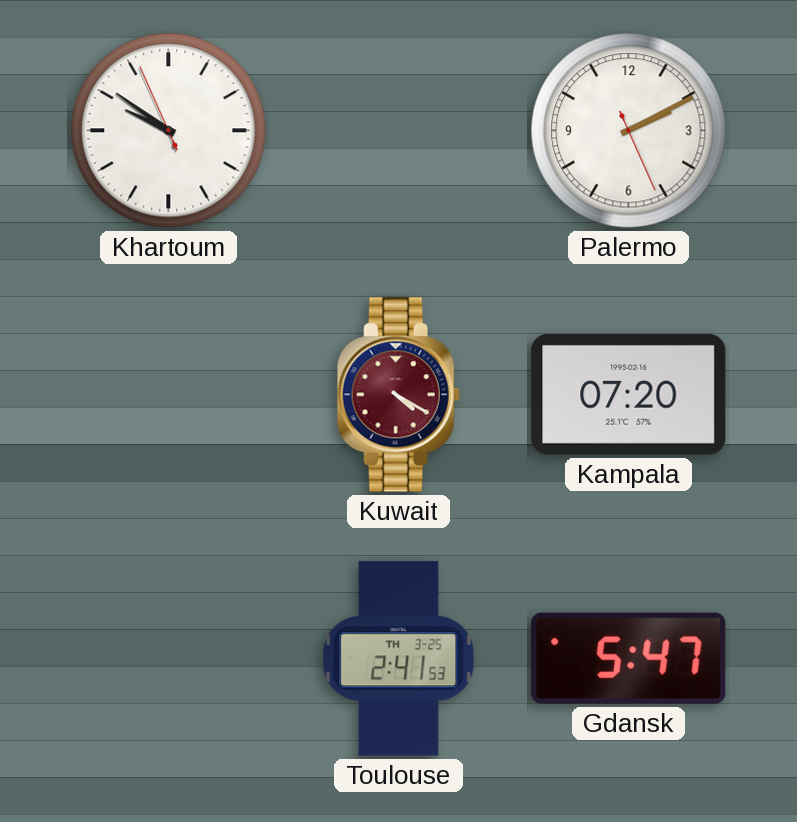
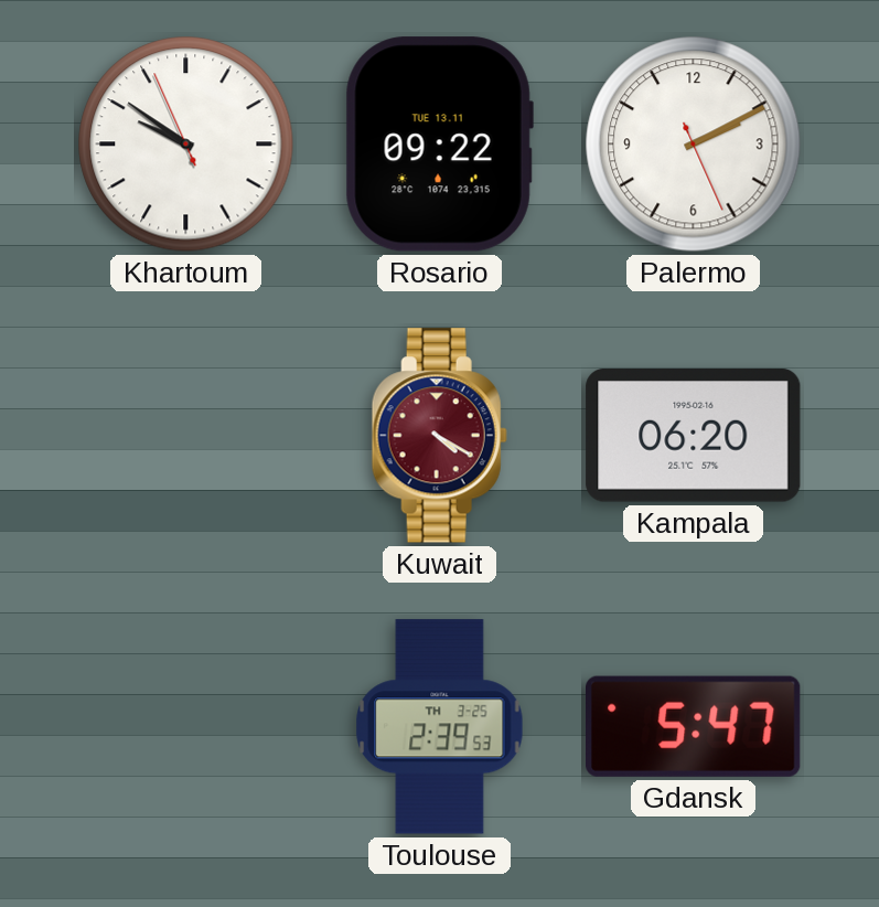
Rosario: none -> 09:22
Kampala: 07:20 -> 06:20
Toulouse: 2:41 -> 2:39
